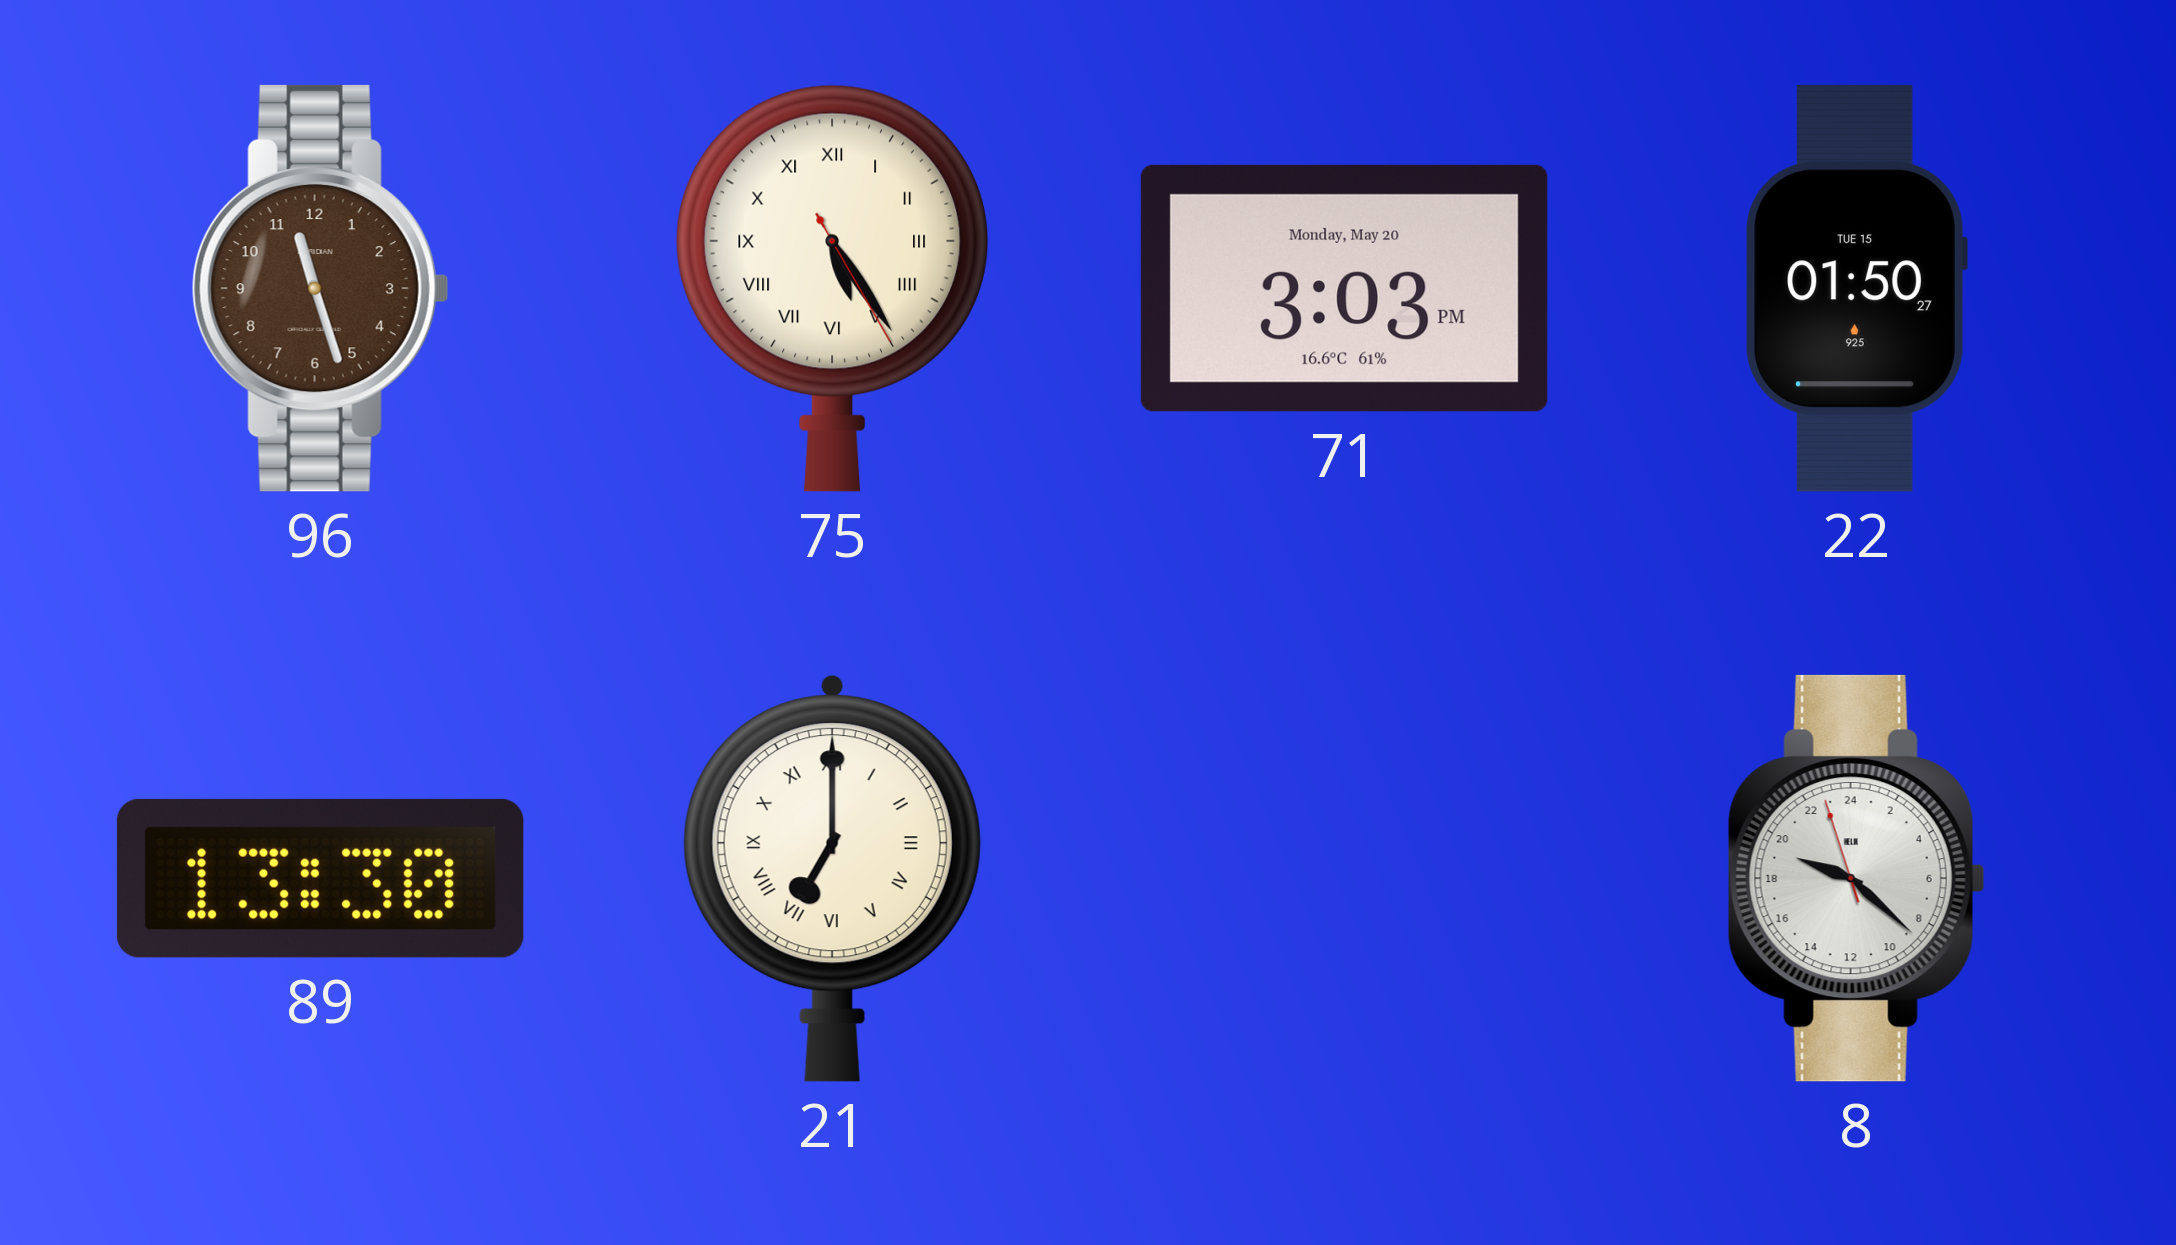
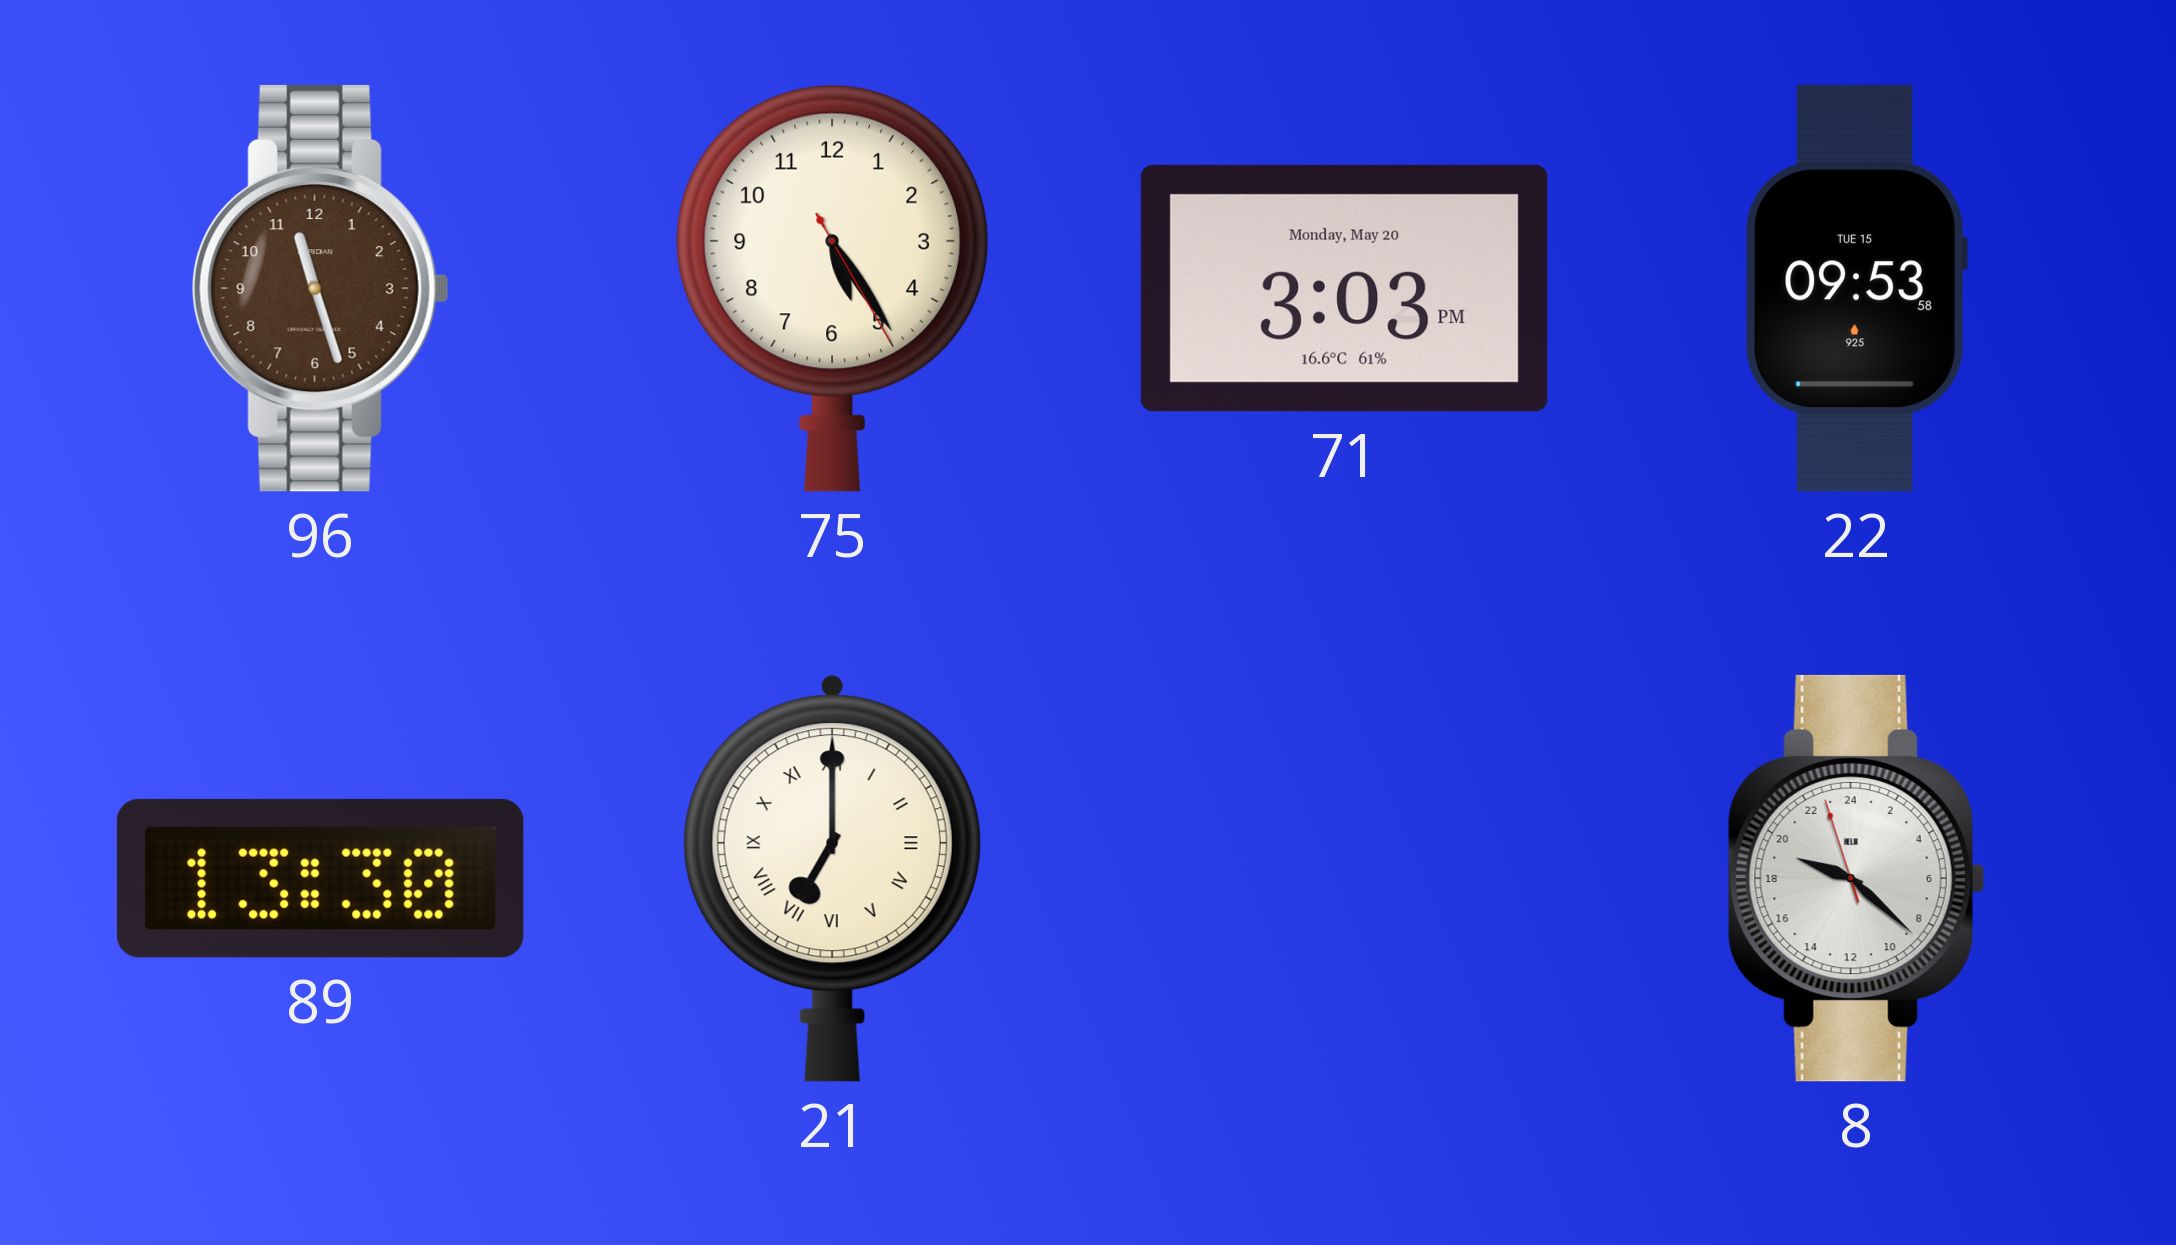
75 numerals: Roman -> Arabic
22: 01:50 -> 09:53
